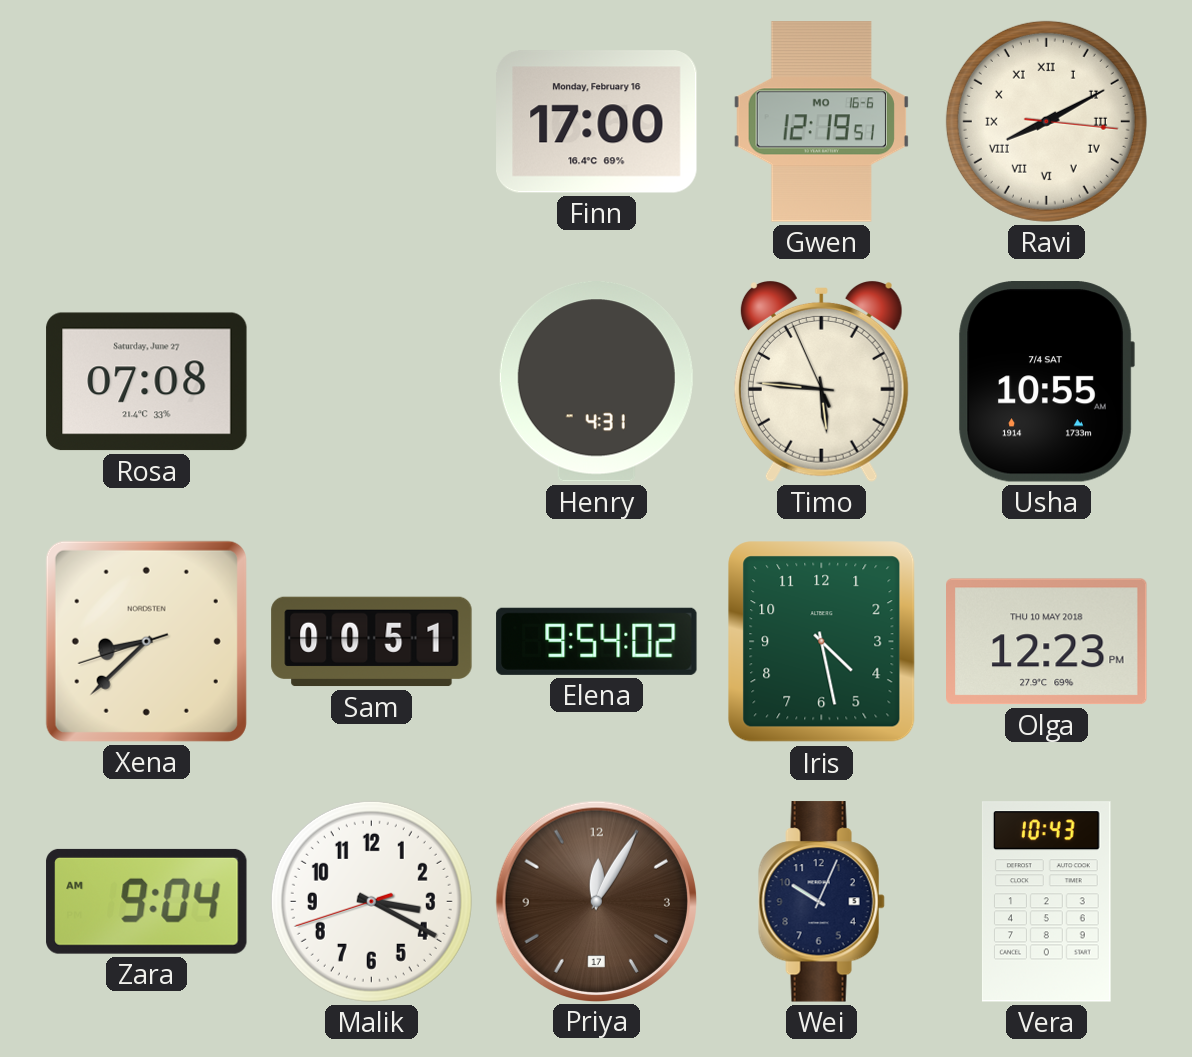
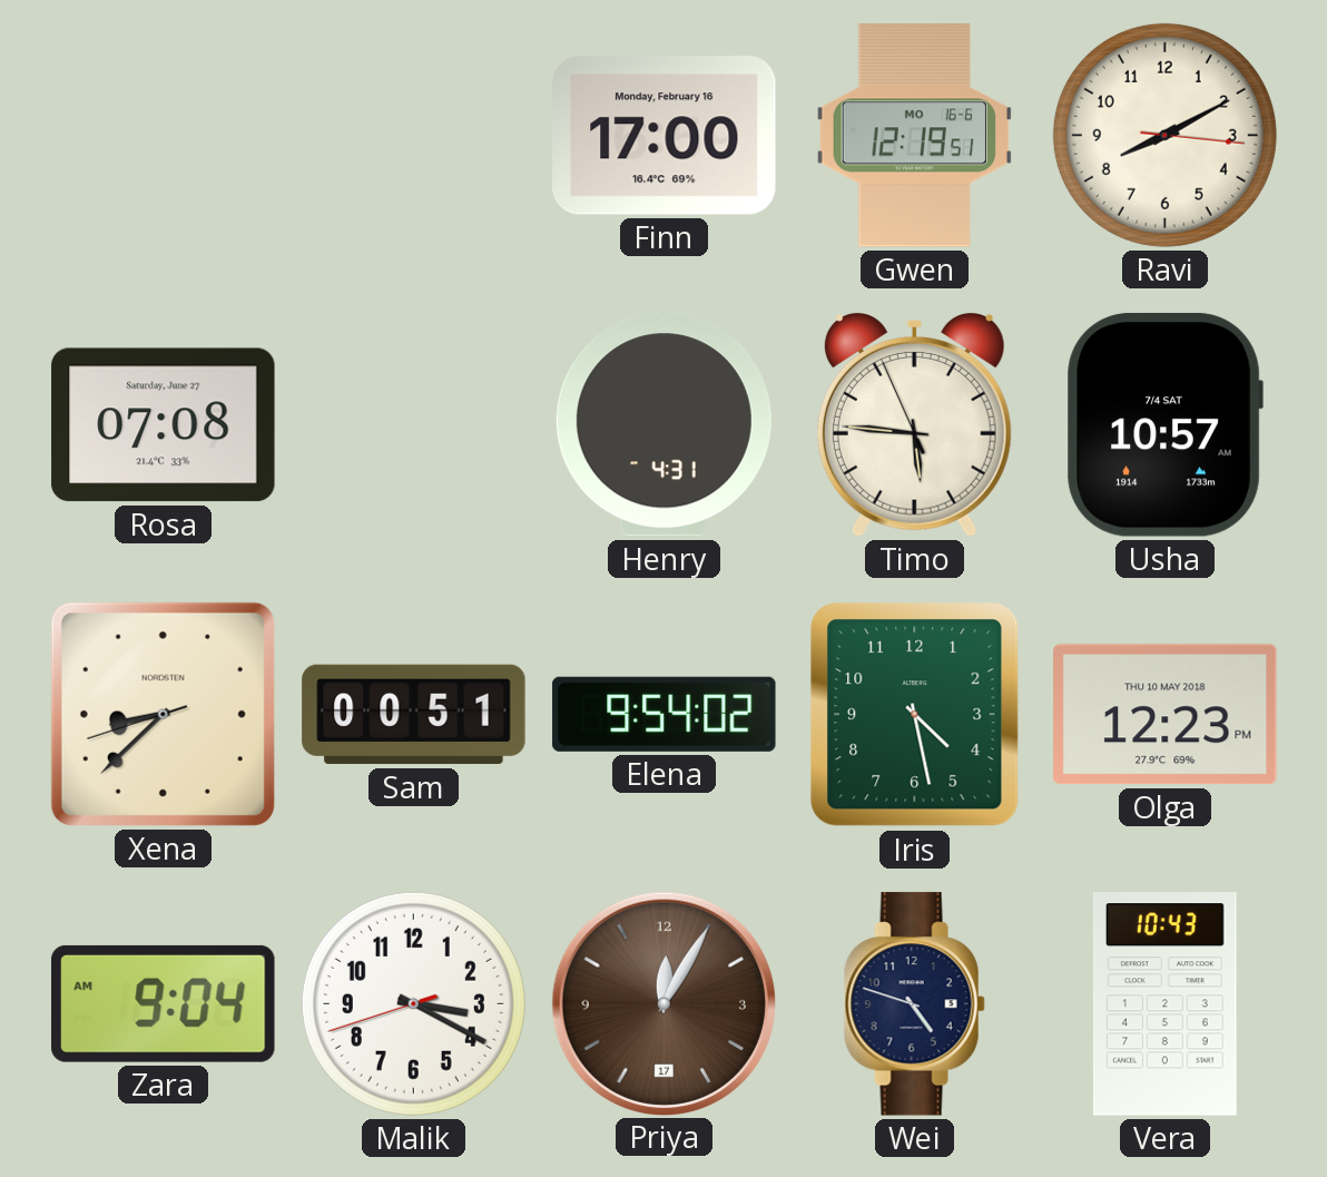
Ravi numerals: Roman -> Arabic
Usha: 10:55 -> 10:57
Wei: 10:04 -> 4:48
